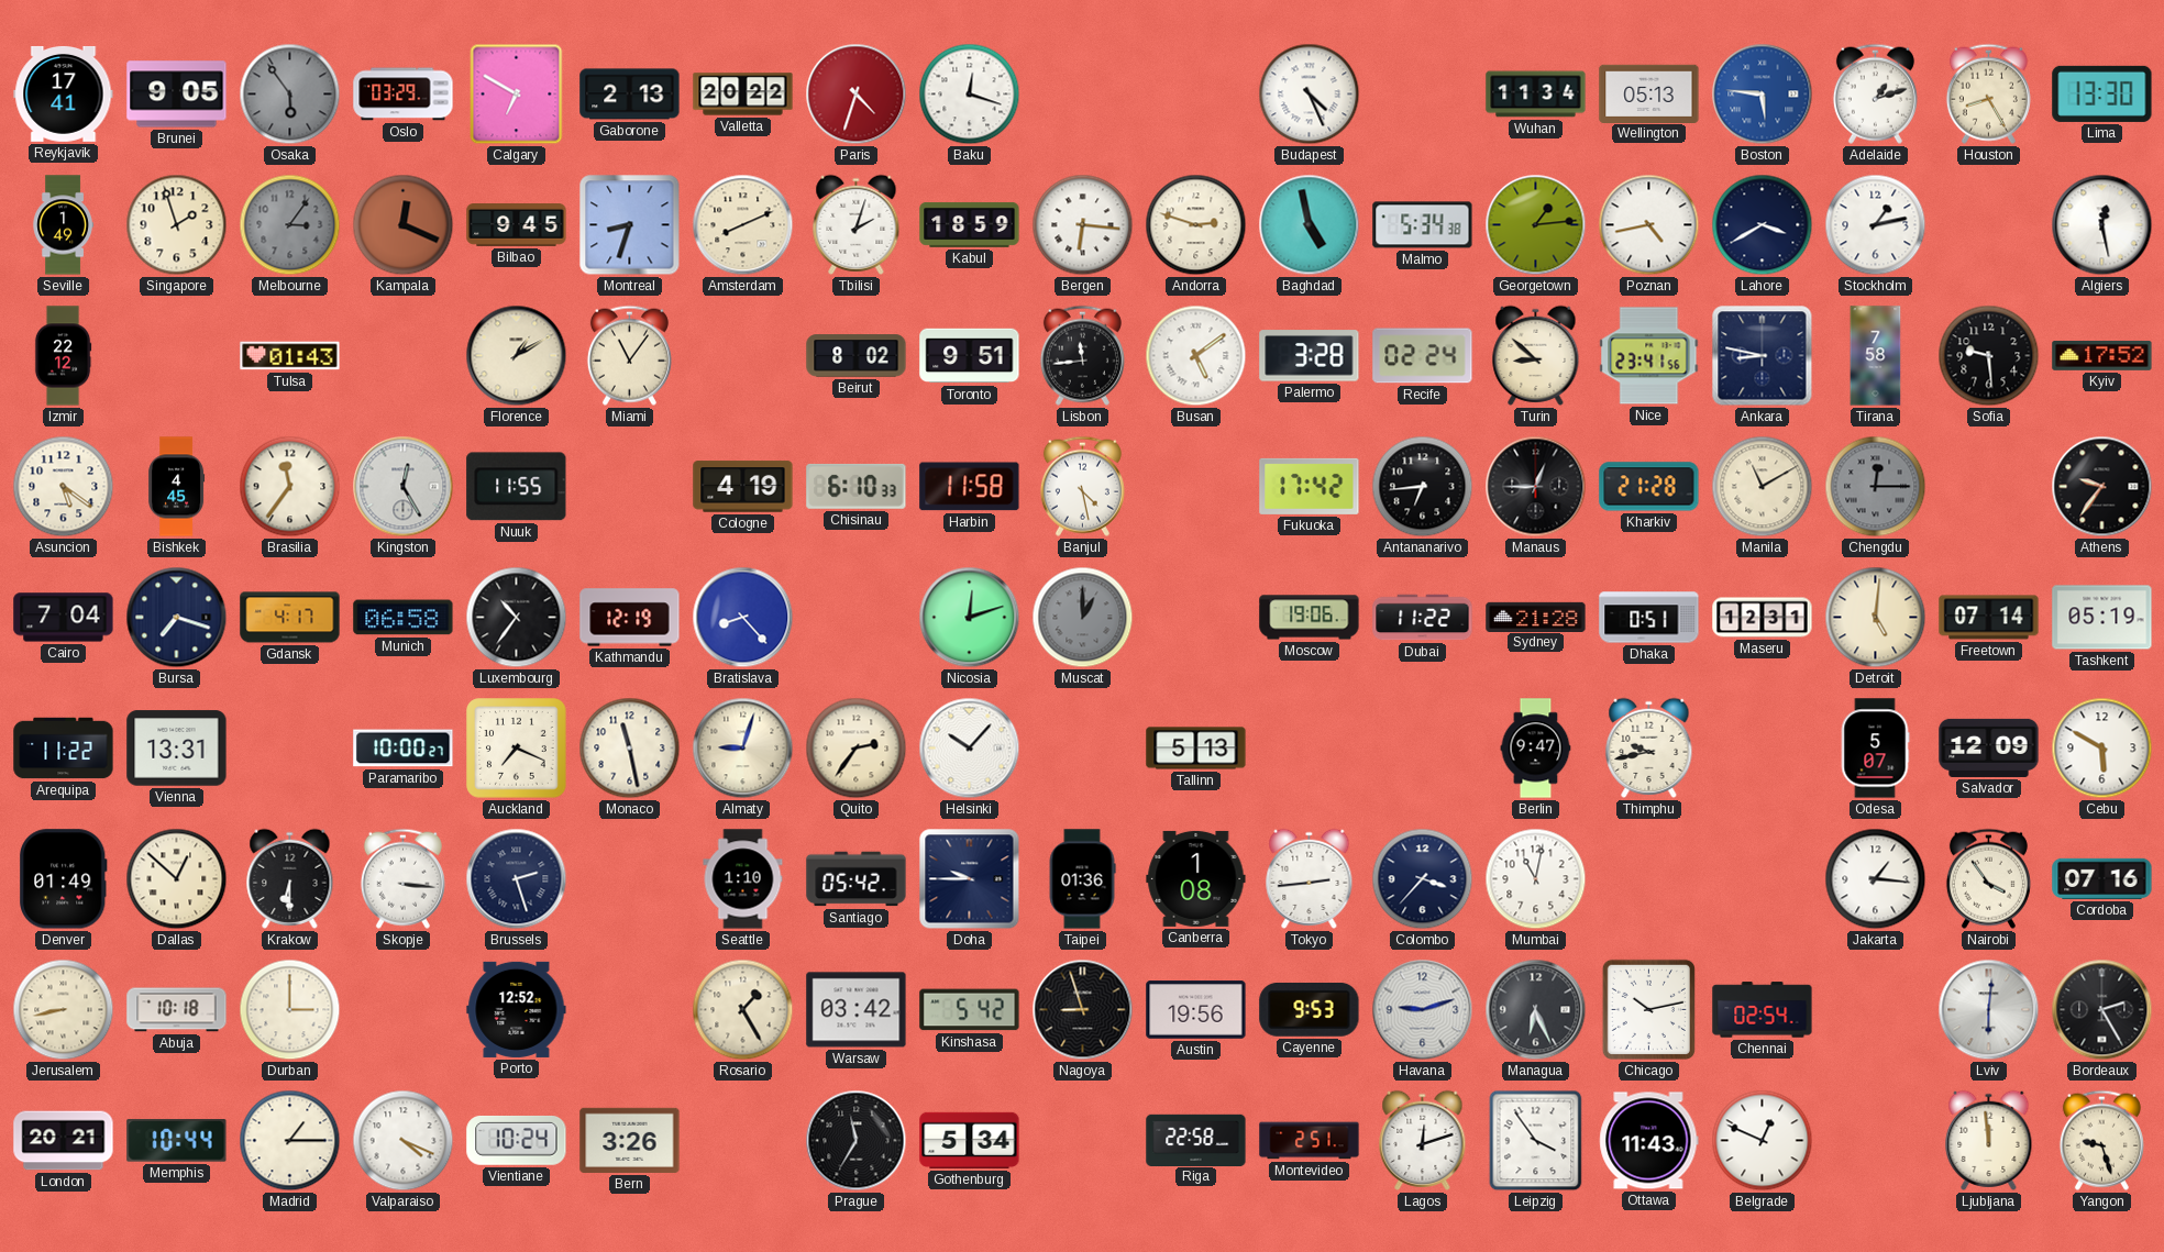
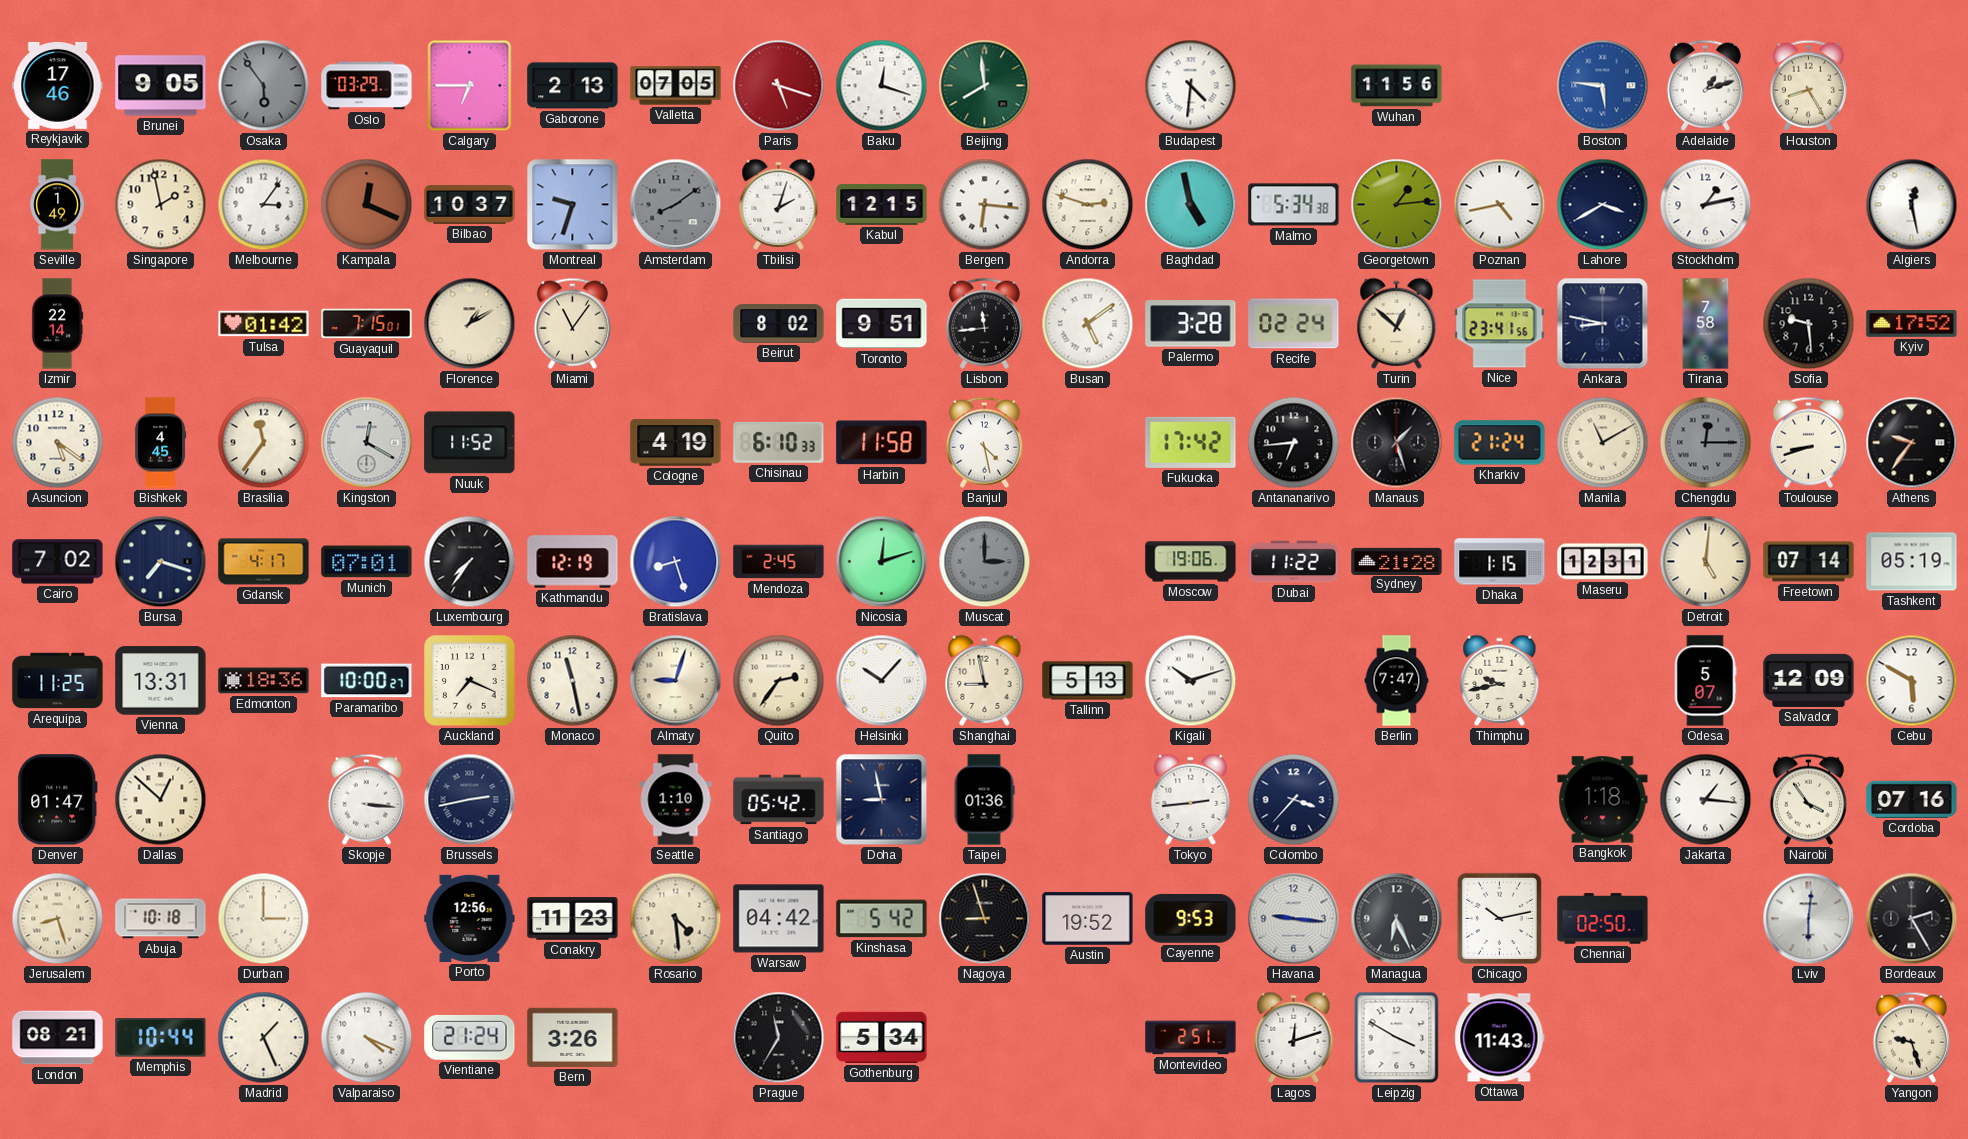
Reykjavik: 17:41 -> 17:46
Calgary: 6:50 -> 6:45
Valletta: 20:22 -> 07:05
Paris: 4:33 -> 5:18
Beijing: none -> 7:59
Budapest: 4:26 -> 4:31
Wuhan: 11:34 -> 11:56
Wellington: 05:13 -> none
Lima: 13:30 -> none
Singapore: 1:57 -> 1:58
Melbourne dial: grey -> white
Bilbao: 9:45 -> 10:37
Montreal: 8:33 -> 9:33
Amsterdam: 8:11 -> 8:09
Amsterdam dial: cream -> grey
Kabul: 18:59 -> 12:15
Izmir: 22:12 -> 22:14
Tulsa: 01:43 -> 01:42
Guayaquil: none -> 7:15
Turin: 8:52 -> 12:52
Kingston: 12:25 -> 12:20
Nuuk: 11:55 -> 11:52
Manaus: 12:45 -> 1:27
Kharkiv: 21:28 -> 21:24
Toulouse: none -> 8:42
Cairo: 7:04 -> 7:02
Munich: 06:58 -> 07:01
Luxembourg: 10:36 -> 7:36
Bratislava: 8:23 -> 8:27
Mendoza: none -> 2:45
Muscat: 1:00 -> 3:00
Dhaka: 0:51 -> 1:15
Arequipa: 11:22 -> 11:25
Edmonton: none -> 18:36
Shanghai: none -> 8:58
Kigali: none -> 10:12
Berlin: 9:47 -> 7:47
Denver: 01:49 -> 01:47
Krakow: 6:30 -> none
Brussels: 2:27 -> 2:43
Doha: 9:45 -> 8:58
Canberra: 1:08 -> none
Mumbai: 11:02 -> none
Bangkok: none -> 1:18
Jerusalem: 8:43 -> 8:27
Porto: 12:52 -> 12:56
Conakry: none -> 11:23
Rosario: 1:25 -> 4:29
Warsaw: 03:42 -> 04:42
Austin: 19:56 -> 19:52
Havana: 9:12 -> 9:16
Chennai: 02:54 -> 02:50
London: 20:21 -> 08:21
Madrid: 1:15 -> 1:26
Vientiane: 10:24 -> 21:24
Riga: 22:58 -> none
Leipzig: 3:54 -> 3:50
Belgrade: 12:49 -> none
Ljubljana: 11:59 -> none
